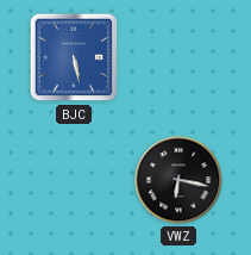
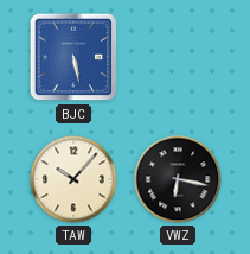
TAW: none -> 10:07
